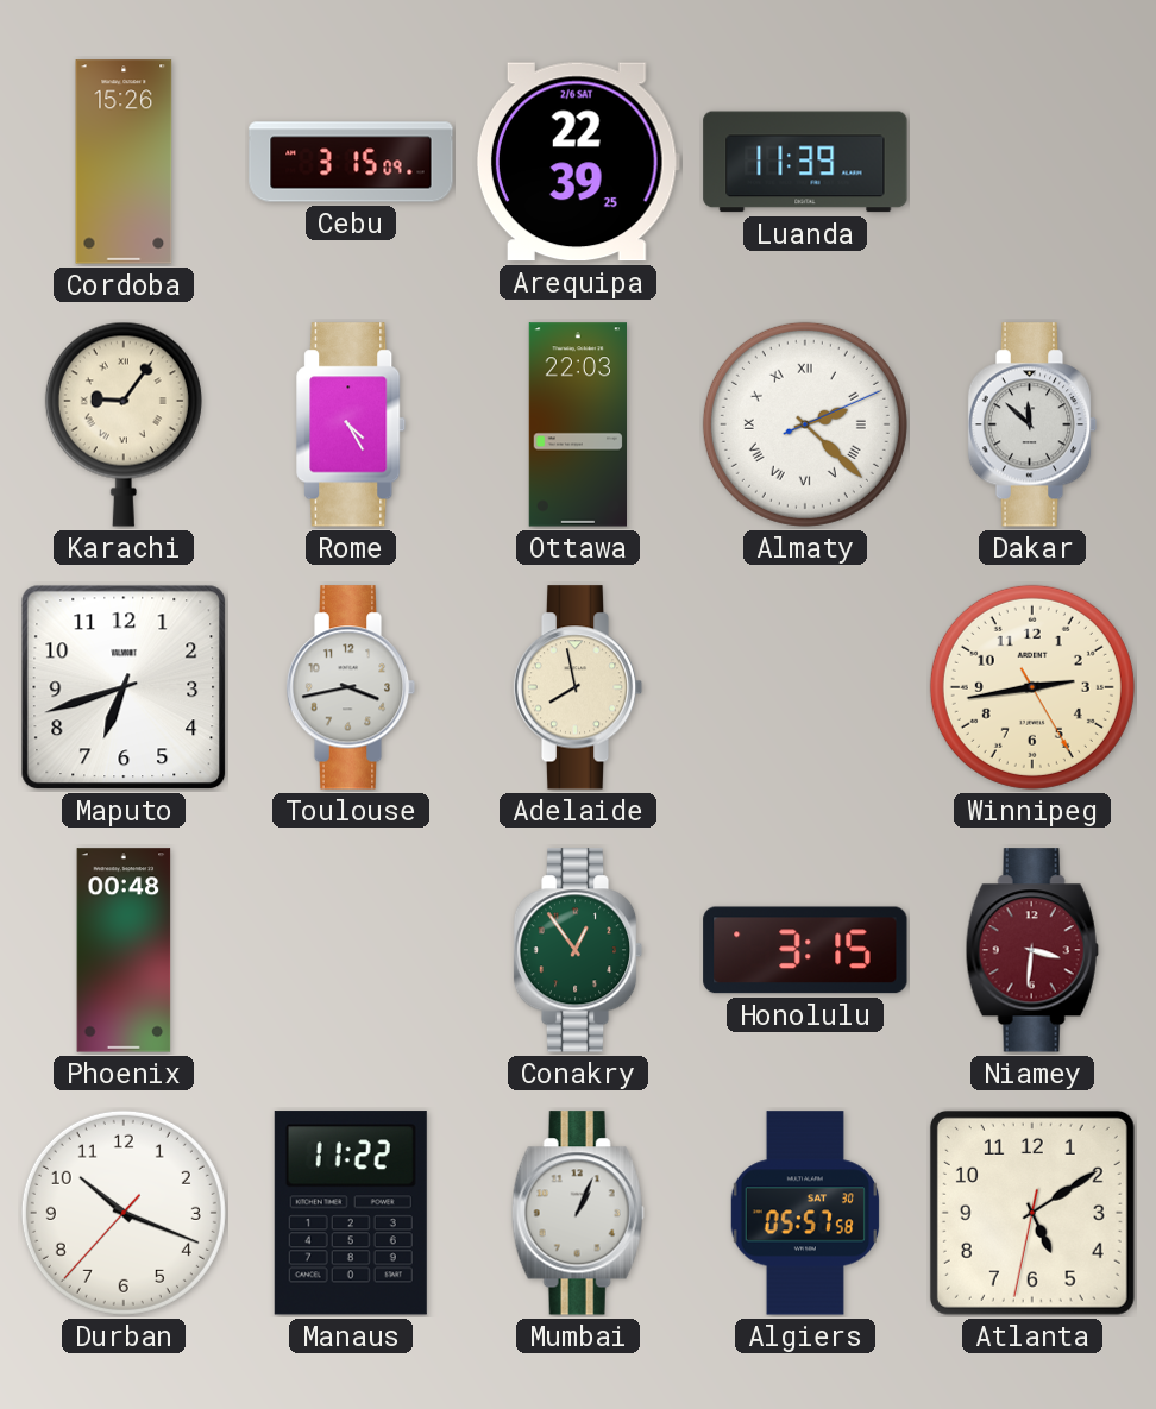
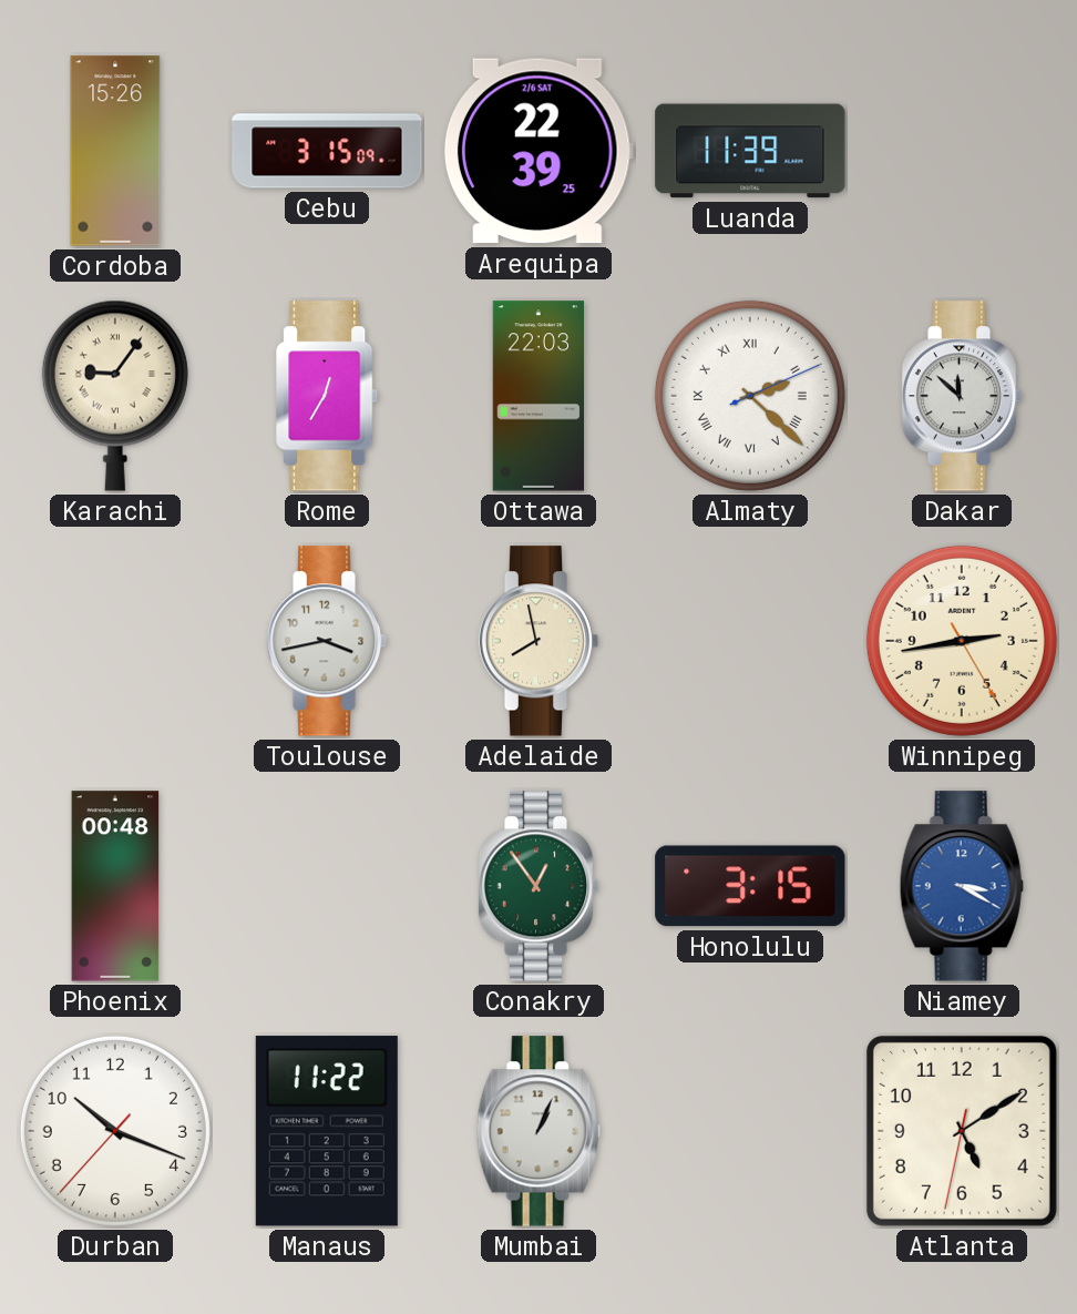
Rome: 4:25 -> 12:35
Maputo: 6:42 -> none
Niamey: 3:31 -> 3:20
Niamey dial: burgundy -> blue
Algiers: 05:57 -> none
